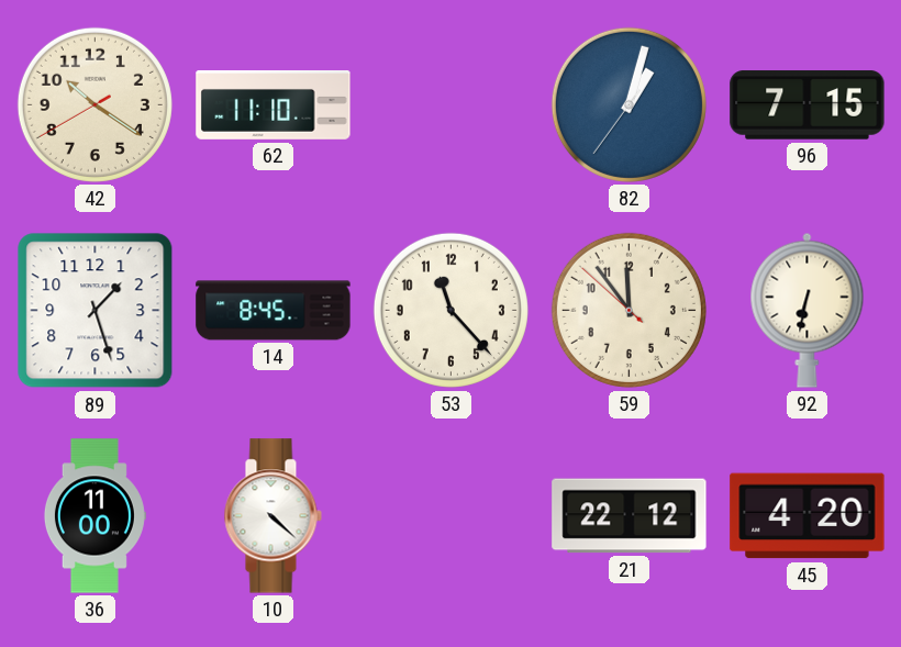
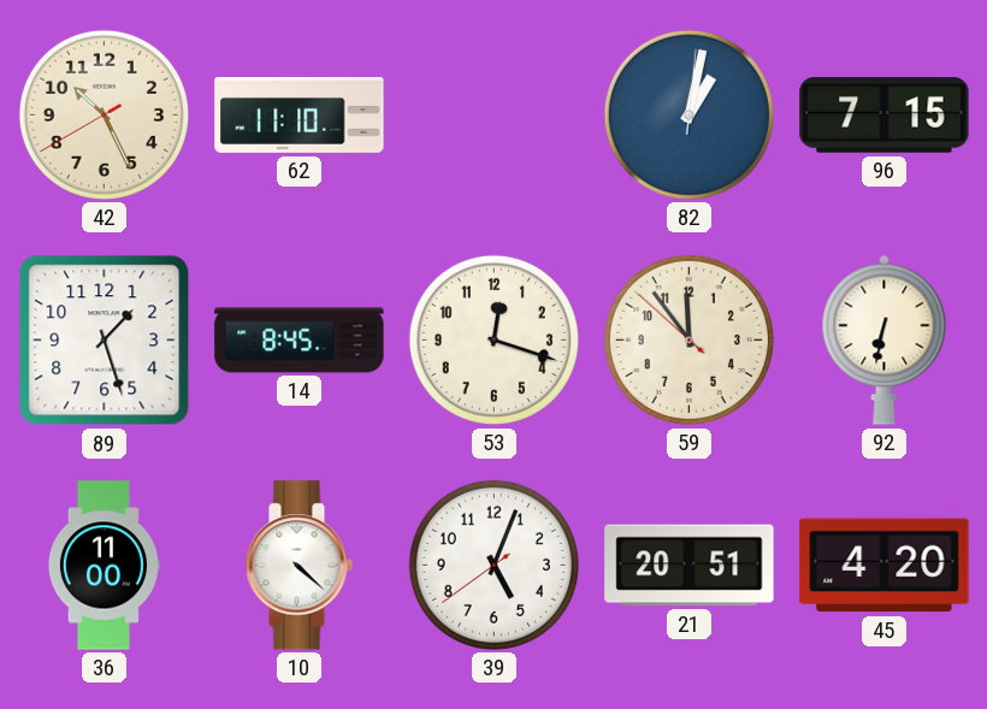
42: 10:20 -> 10:25
82: 1:02:36 -> 1:02:01
53: 11:23 -> 12:18
39: none -> 5:03
21: 22:12 -> 20:51
